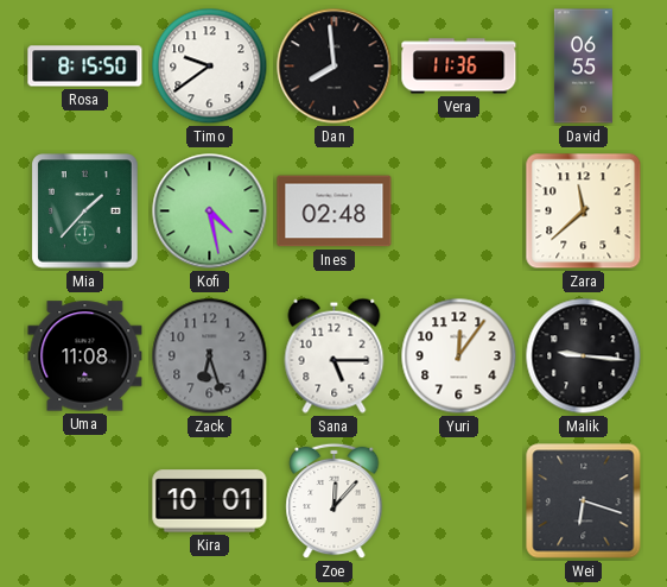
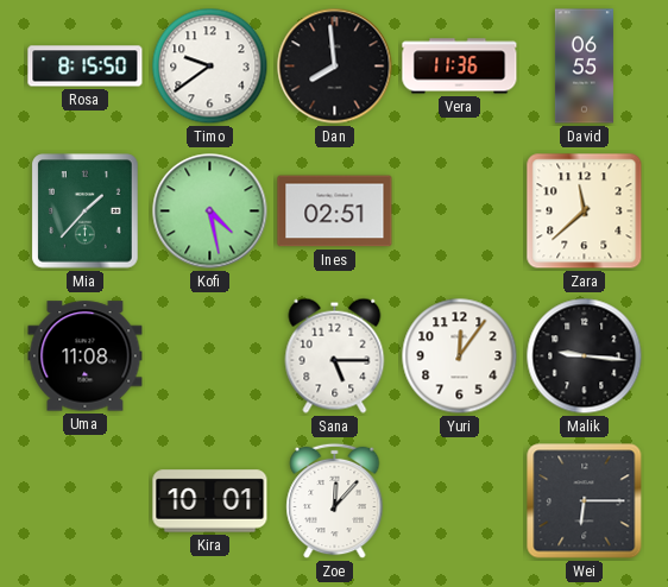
Ines: 02:48 -> 02:51
Zack: 6:27 -> none
Wei: 6:18 -> 6:15
